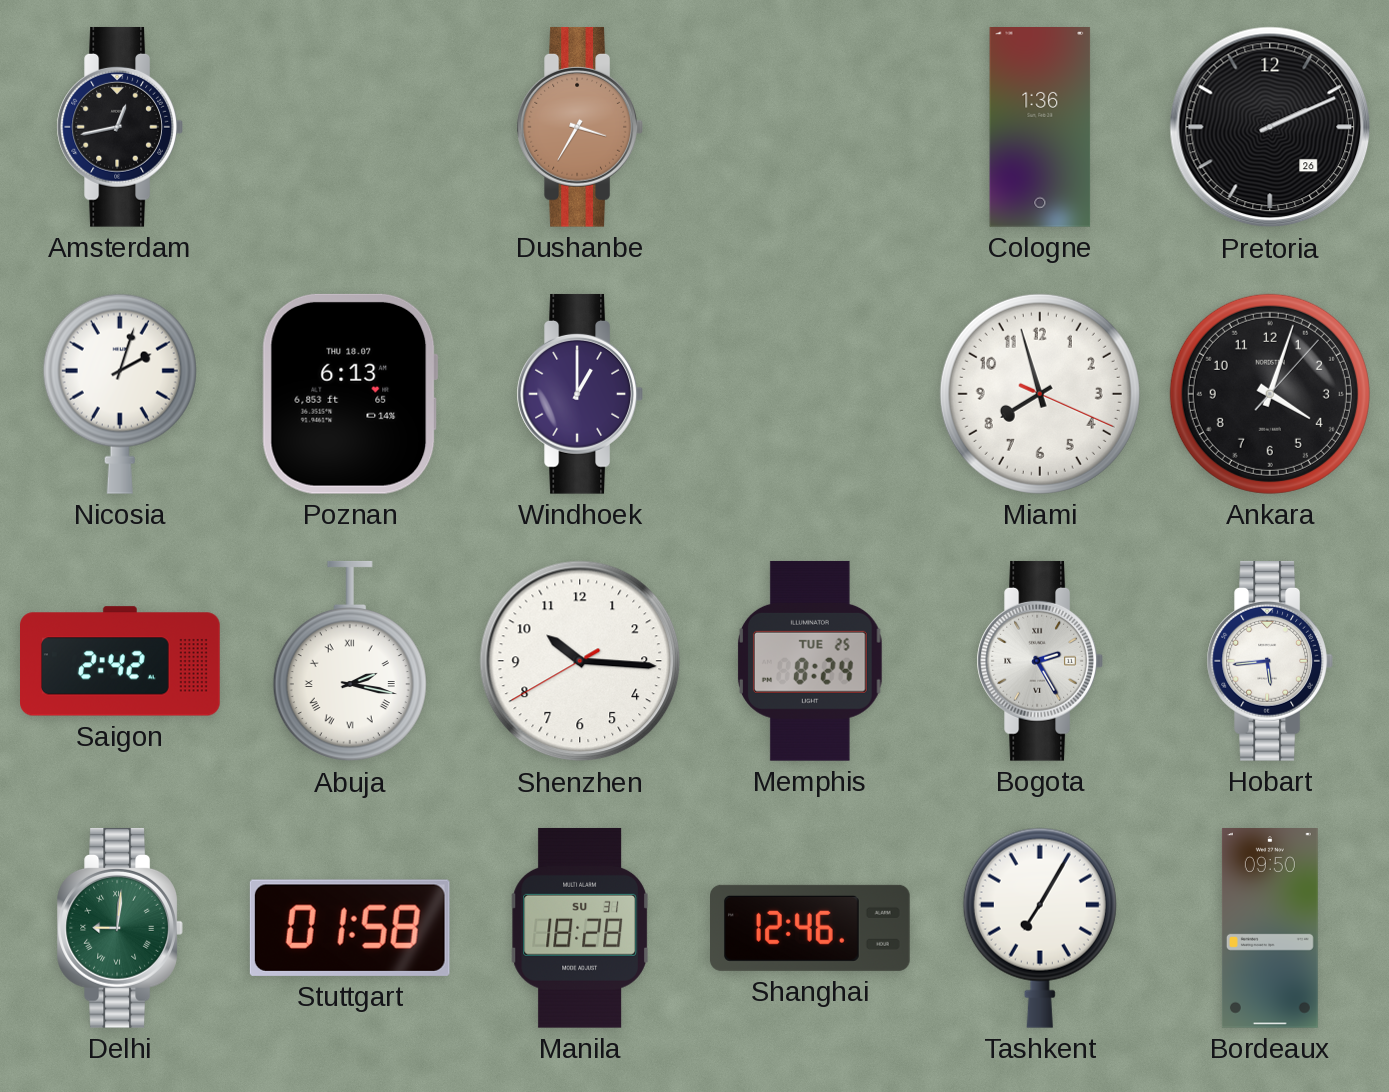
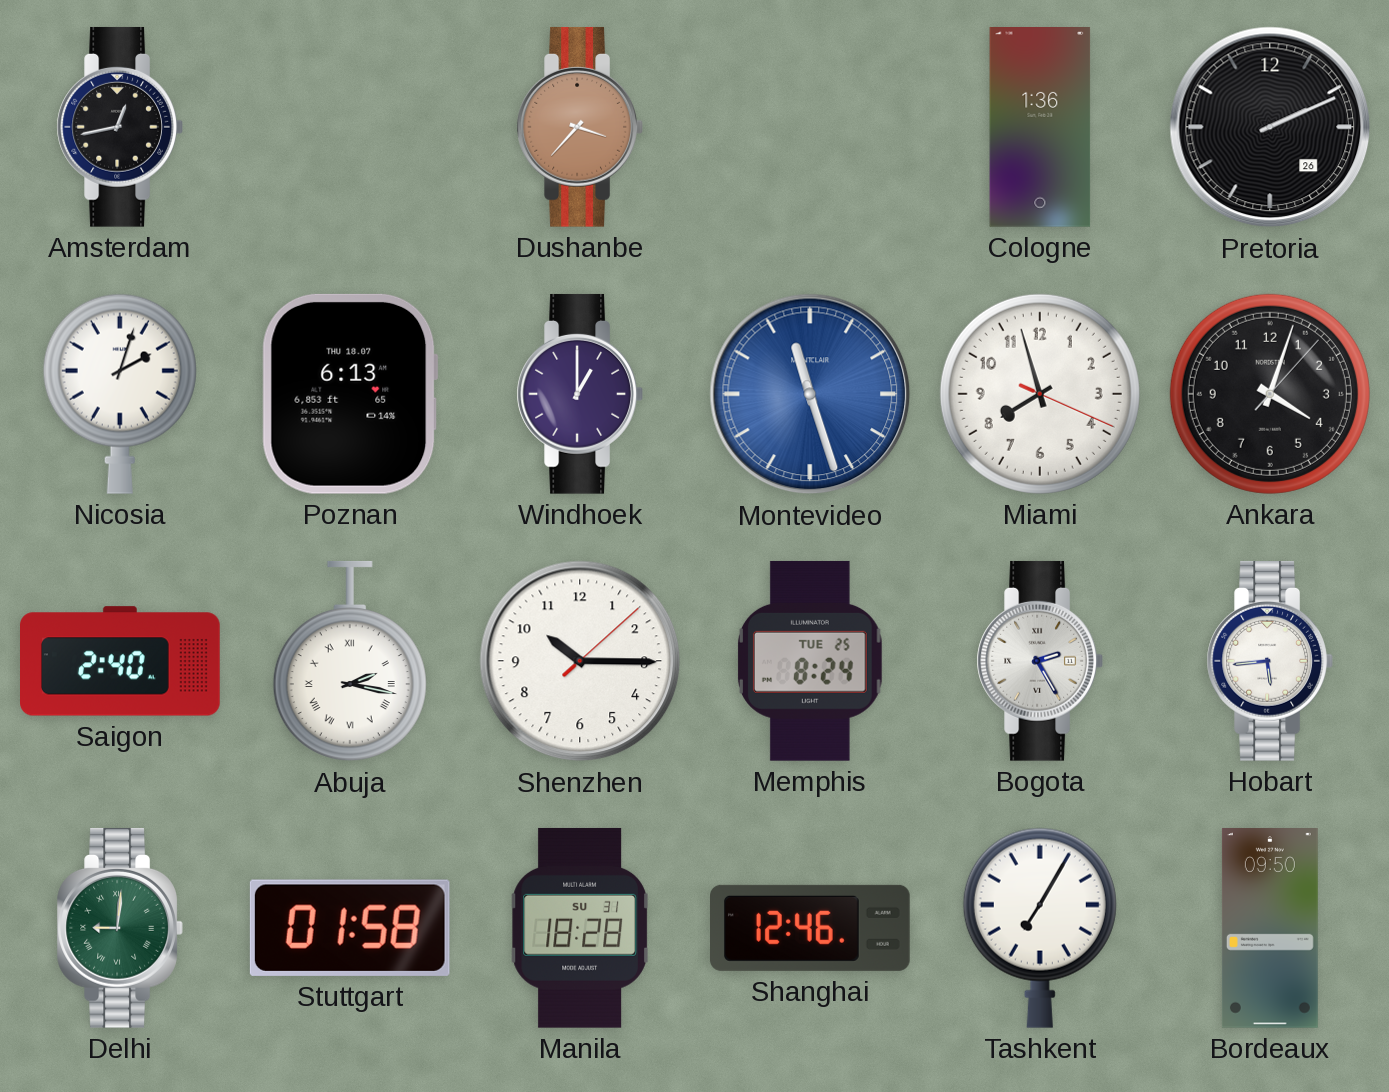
Dushanbe: 3:35 -> 3:37
Montevideo: none -> 11:27
Saigon: 2:42 -> 2:40
Shenzhen: 10:15:40 -> 10:15:08
